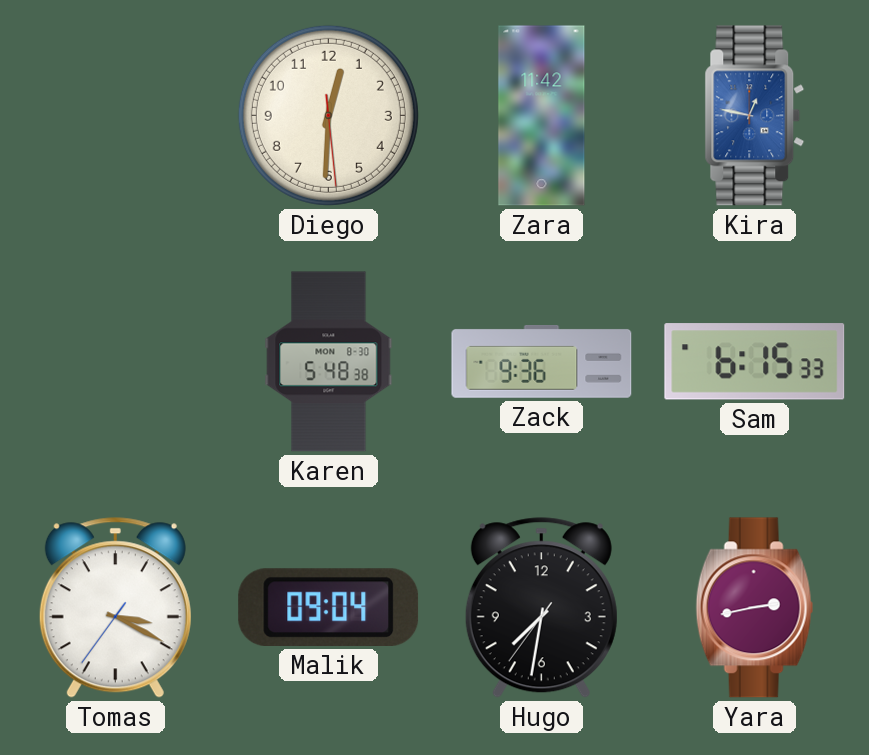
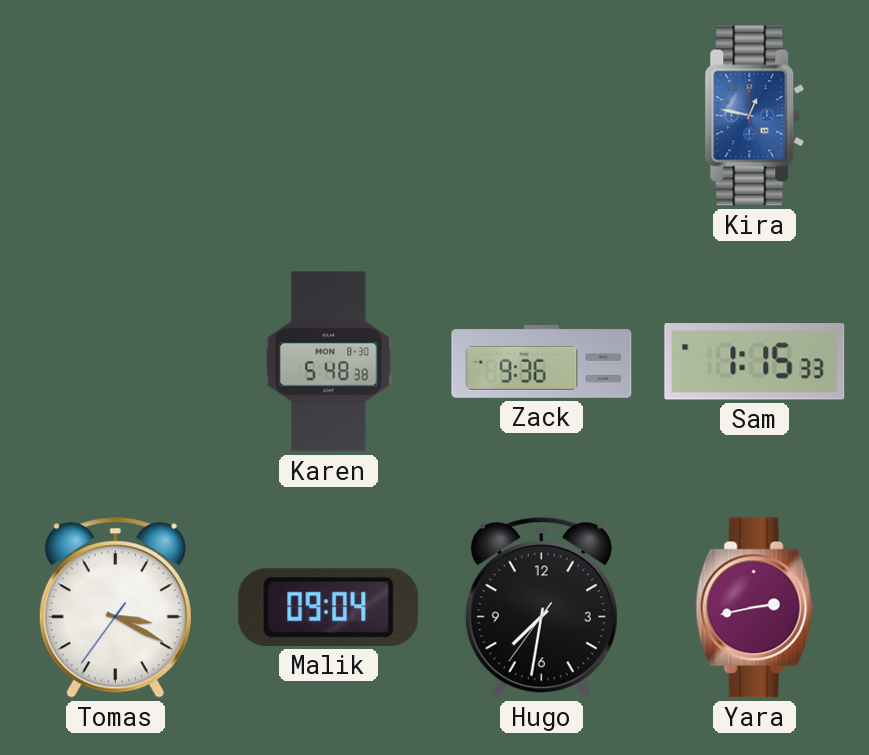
Diego: 12:30 -> none
Zara: 11:42 -> none
Sam: 6:15 -> 1:15
